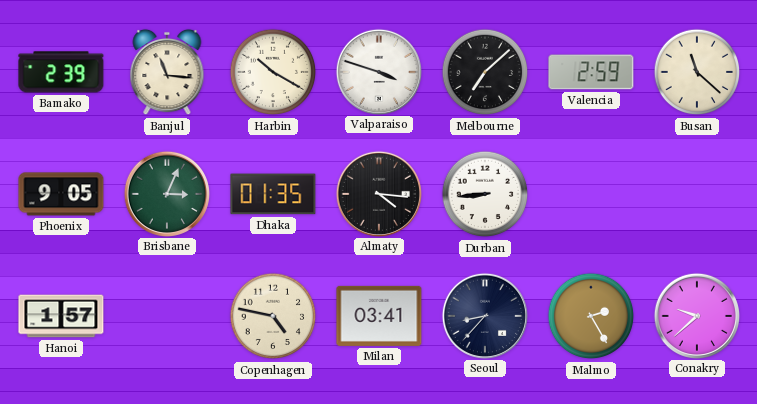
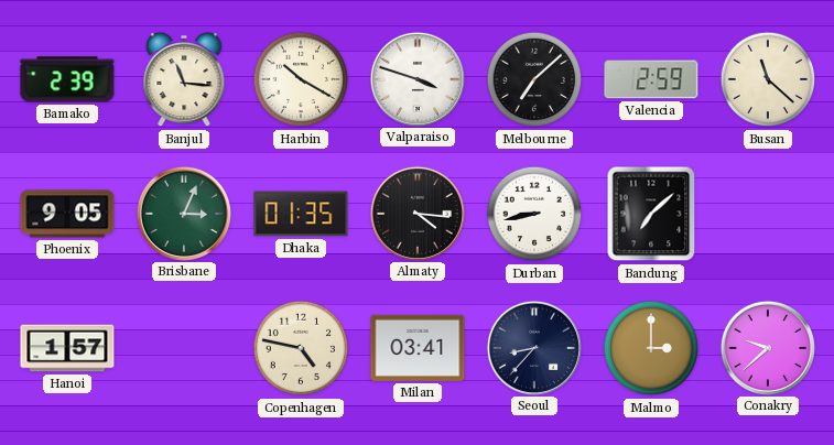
Durban: 8:44 -> 8:43
Bandung: none -> 7:08
Malmo: 2:25 -> 3:00
